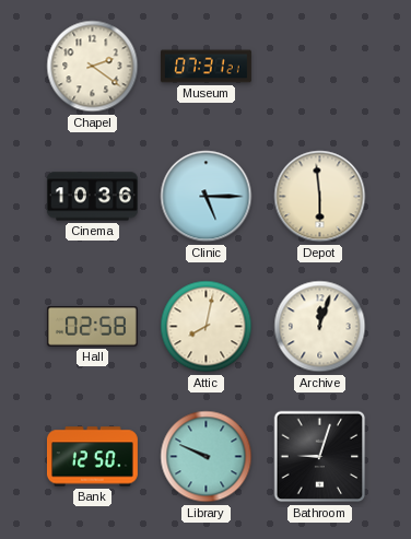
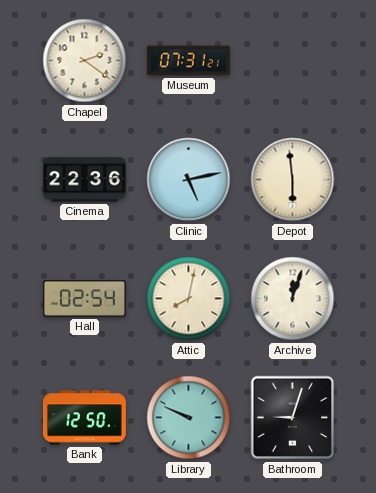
Cinema: 10:36 -> 22:36
Clinic: 5:15 -> 5:13
Hall: 02:58 -> 02:54
